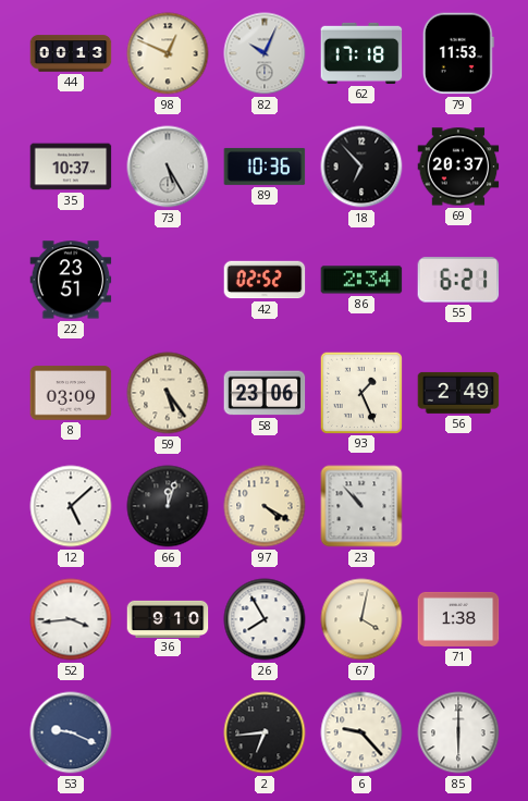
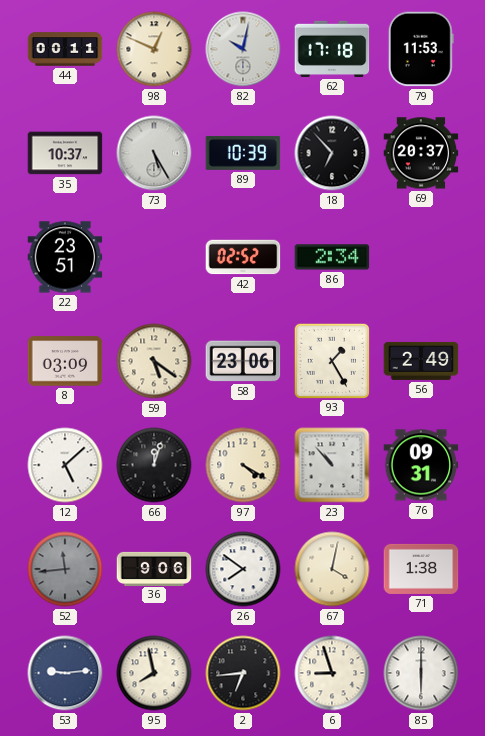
44: 00:13 -> 00:11
82: 10:04 -> 10:02
89: 10:36 -> 10:39
55: 6:21 -> none
59: 5:24 -> 5:21
93: 1:26 -> 1:25
76: none -> 09:31
52: 3:44 -> 11:44
52 dial: white -> grey
36: 9:10 -> 9:06
26: 7:55 -> 7:51
53: 9:19 -> 9:14
95: none -> 7:58
6: 9:23 -> 8:57
